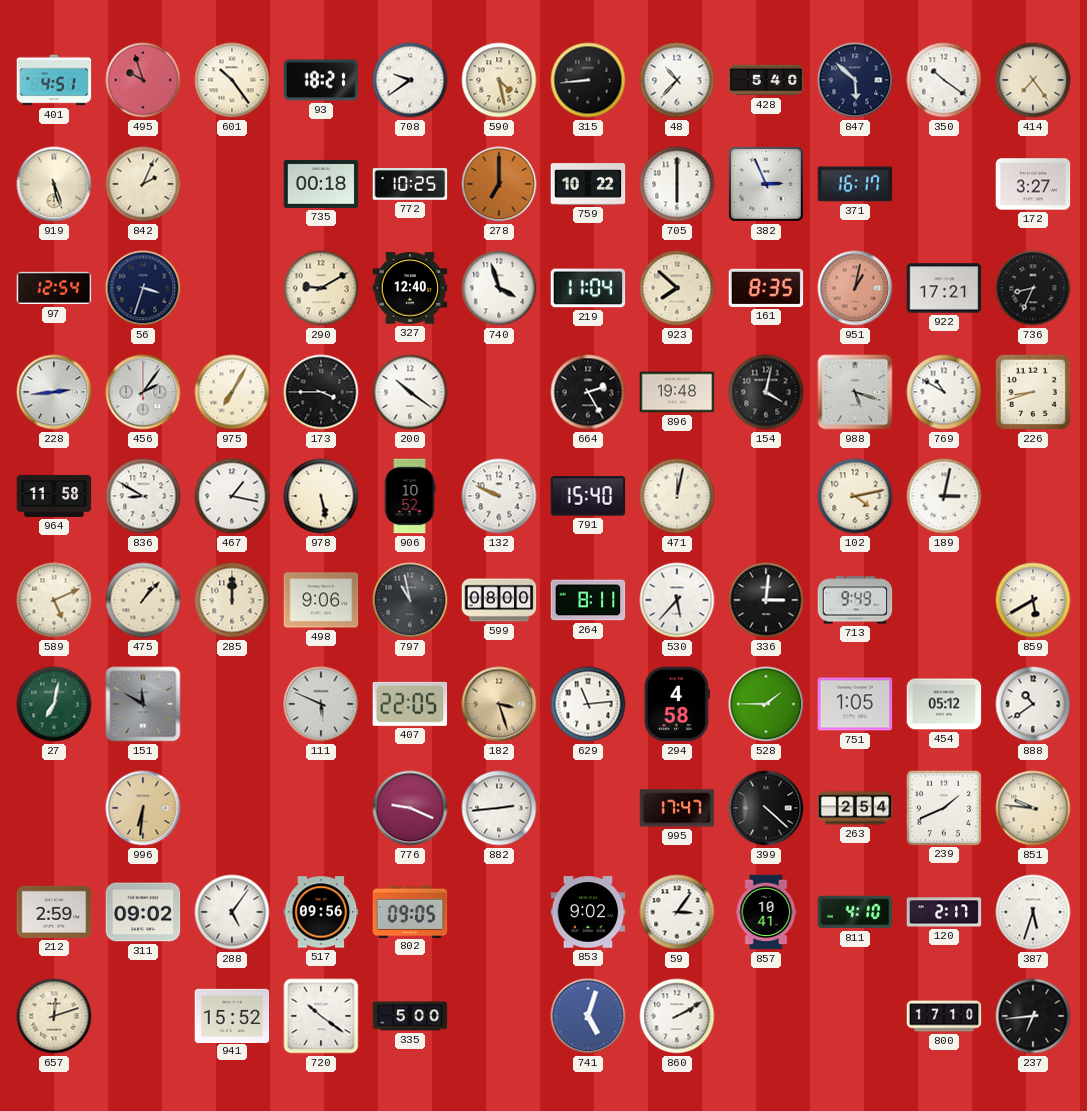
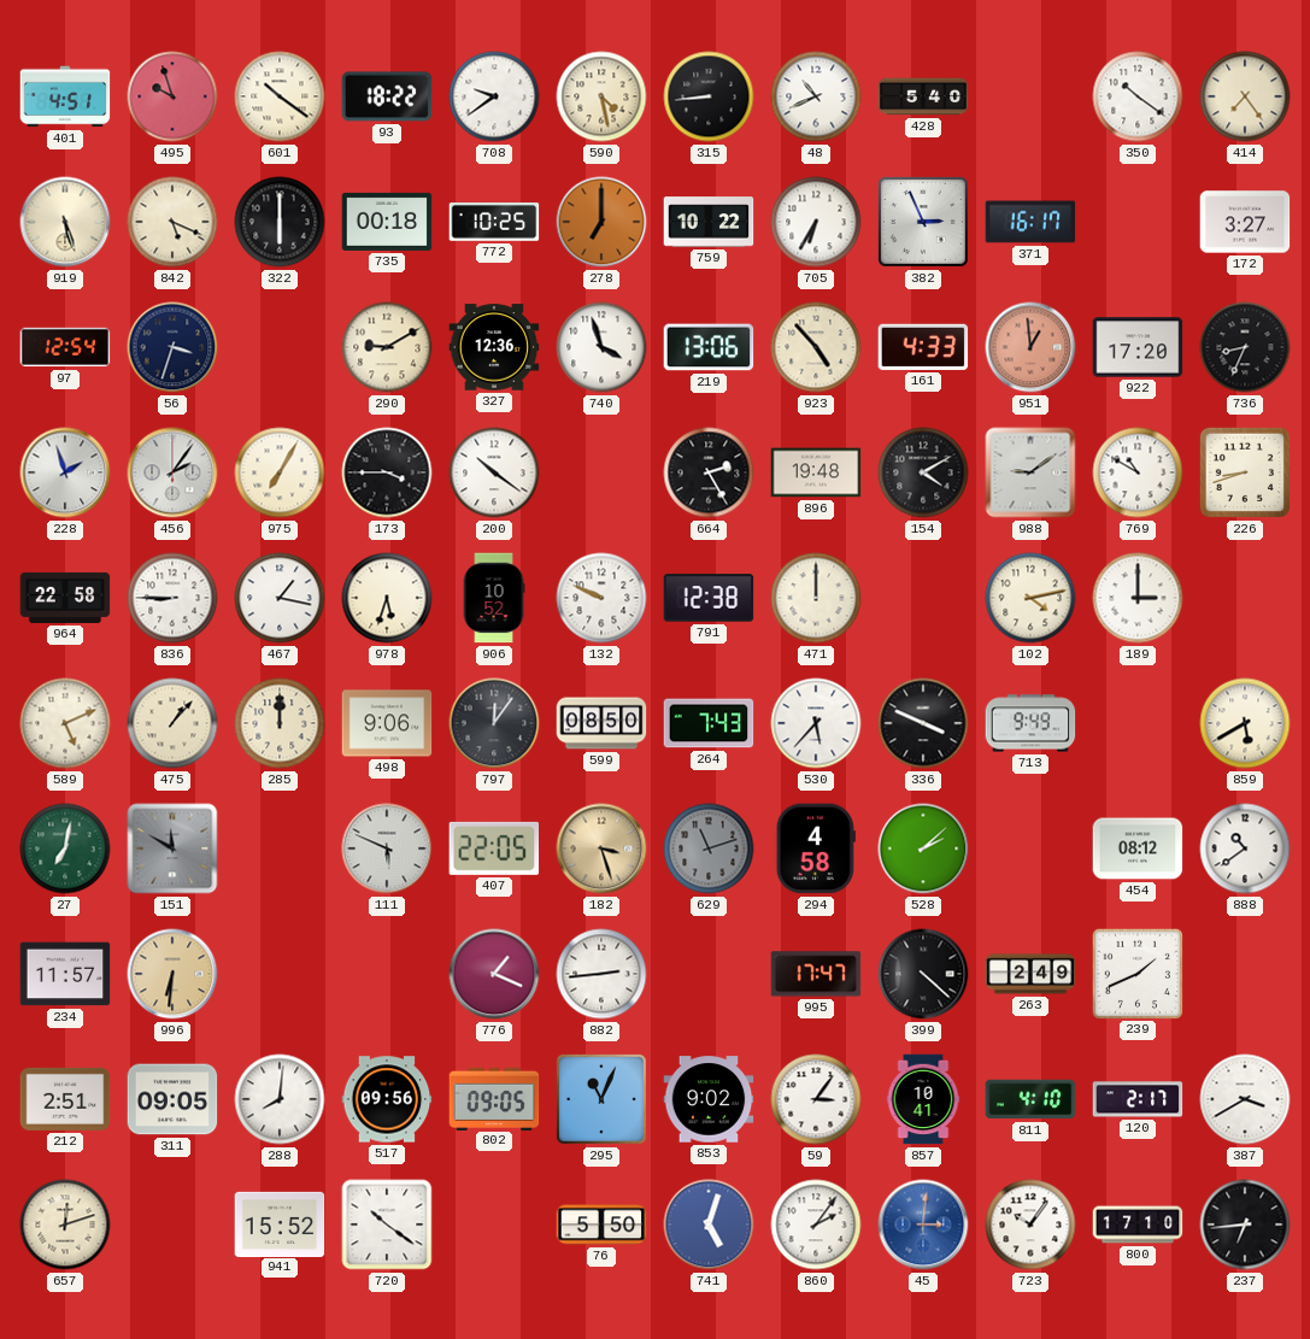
601: 10:24 -> 10:21
93: 18:21 -> 18:22
48: 10:37 -> 10:41
847: 5:52 -> none
842: 2:04 -> 5:19
322: none -> 6:00
705: 6:00 -> 6:35
327: 12:40 -> 12:36
219: 11:04 -> 13:06
923: 7:52 -> 4:53
161: 8:35 -> 4:33
951: 1:02 -> 12:59
922: 17:21 -> 17:20
228: 2:44 -> 1:57
154: 4:02 -> 4:10
988: 5:18 -> 9:09
964: 11:58 -> 22:58
836: 8:50 -> 8:45
978: 5:28 -> 5:33
791: 15:40 -> 12:38
471: 12:02 -> 12:00
189: 3:02 -> 3:00
797: 10:58 -> 12:06
599: 08:00 -> 08:50
264: 8:11 -> 7:43
336: 3:01 -> 3:49
629: 11:14 -> 11:12
629 dial: white -> grey
528: 1:45 -> 2:08
751: 1:05 -> none
454: 05:12 -> 08:12
234: none -> 11:57
776: 9:19 -> 1:19
263: 2:54 -> 2:49
851: 9:46 -> none
212: 2:59 -> 2:51
311: 09:02 -> 09:05
288: 5:06 -> 8:01
295: none -> 11:04
387: 5:33 -> 3:40
335: 5:00 -> none
76: none -> 5:50
860: 2:10 -> 2:06
45: none -> 3:01
723: none -> 10:06
